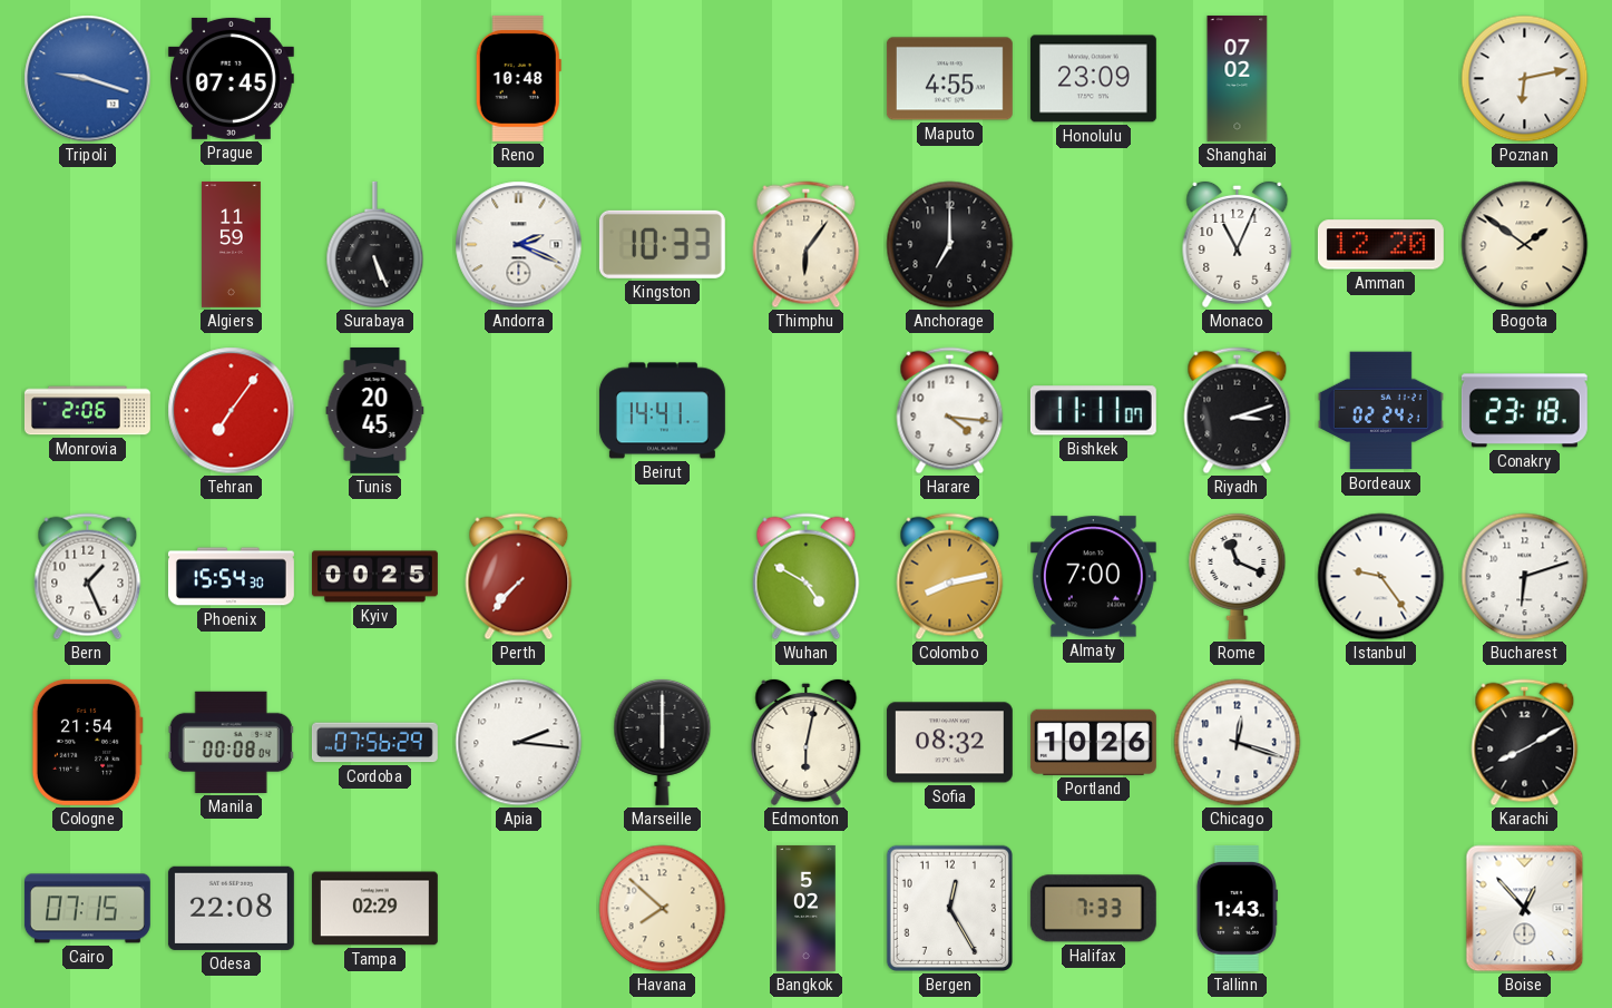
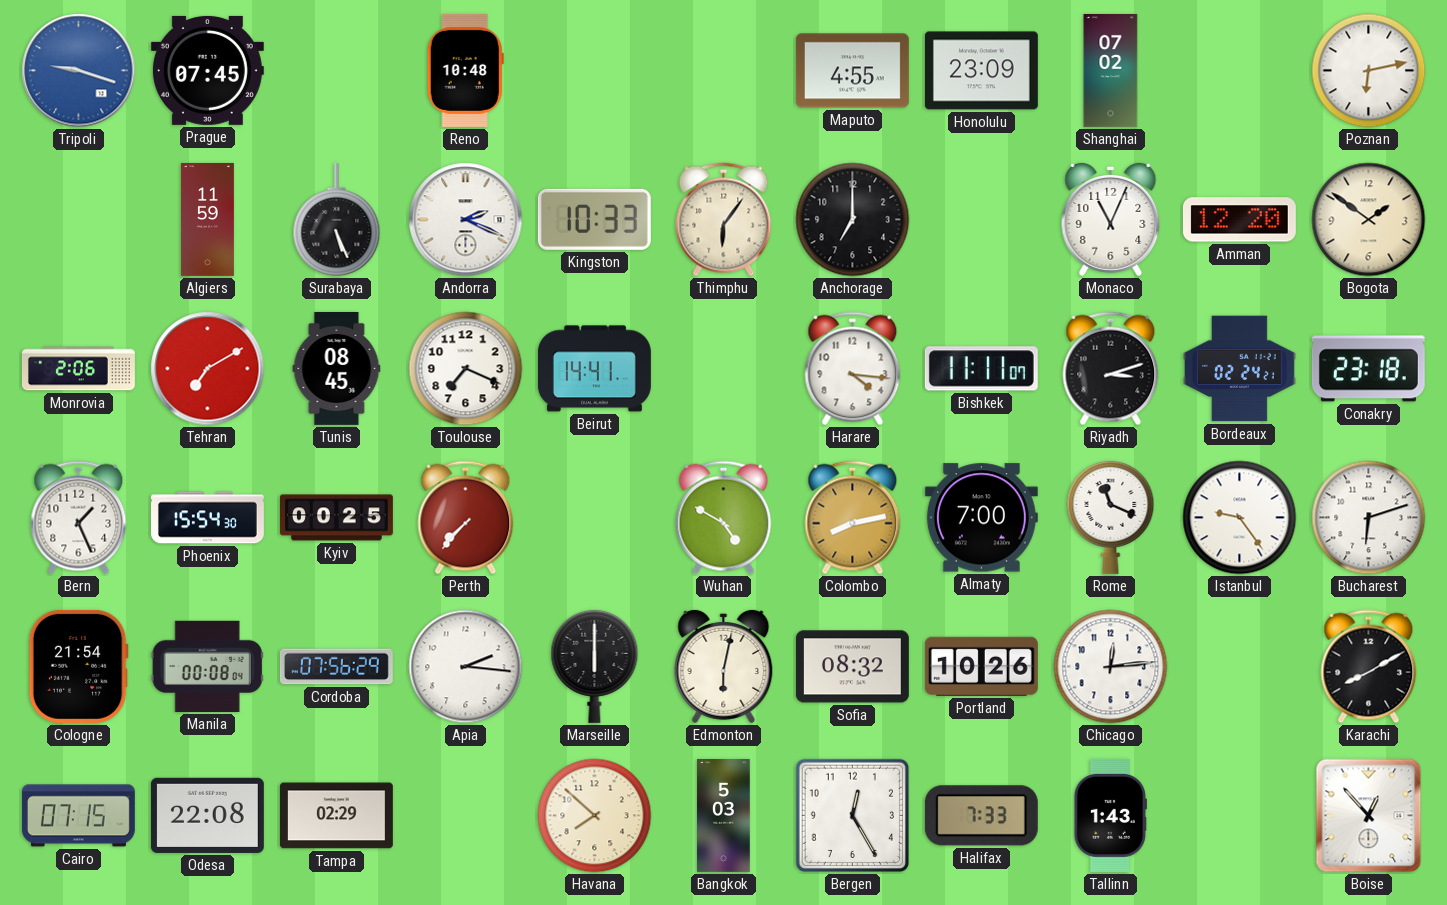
Tehran: 7:06 -> 7:10
Tunis: 20:45 -> 08:45
Toulouse: none -> 7:19
Chicago: 12:18 -> 12:14
Bangkok: 5:02 -> 5:03
